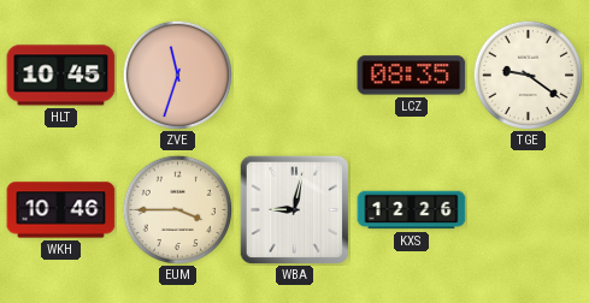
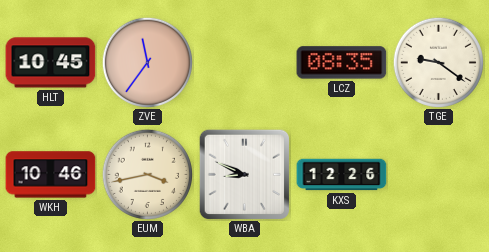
ZVE: 11:33 -> 11:36
EUM: 3:45 -> 3:43
WBA: 9:02 -> 8:49
